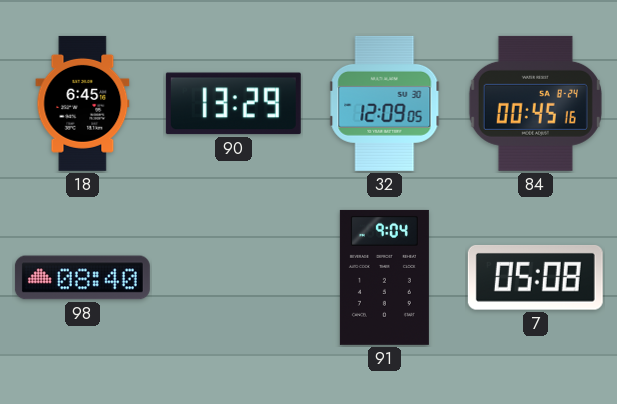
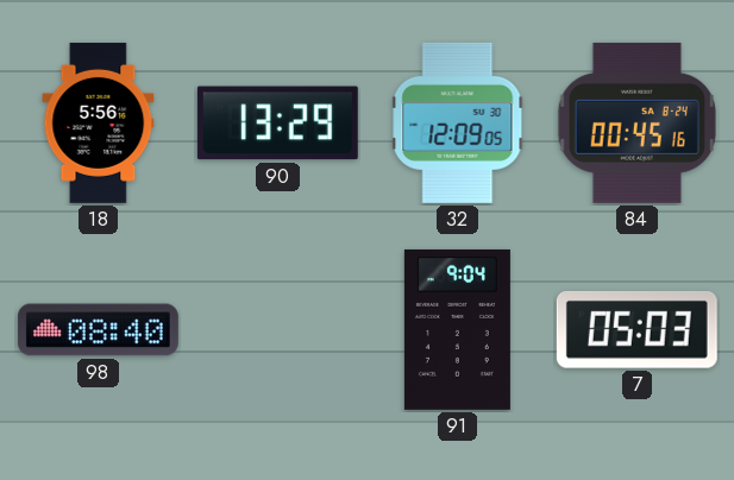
18: 6:45 -> 5:56
7: 05:08 -> 05:03
